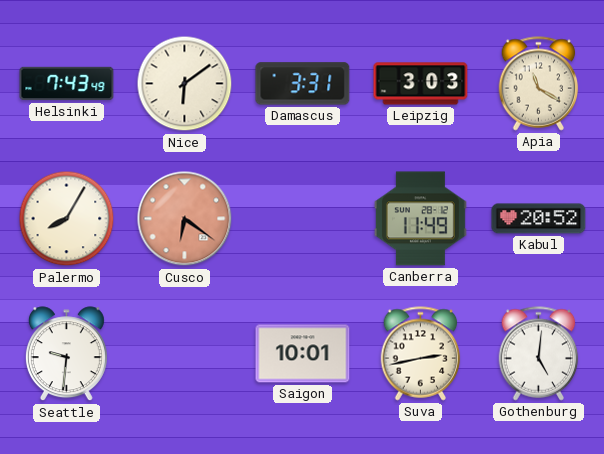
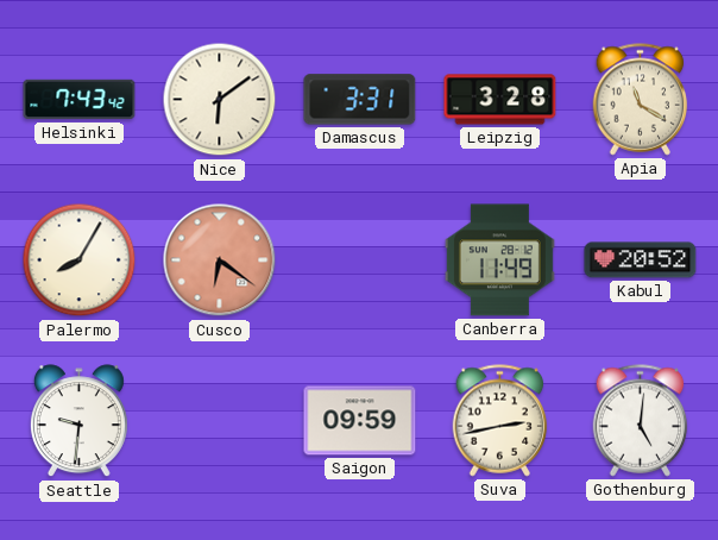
Helsinki: 7:43:49 -> 7:43:42
Leipzig: 3:03 -> 3:28
Saigon: 10:01 -> 09:59
